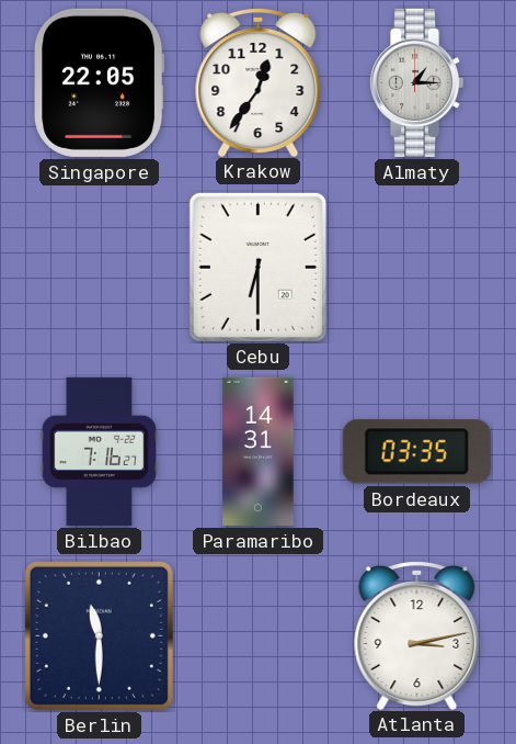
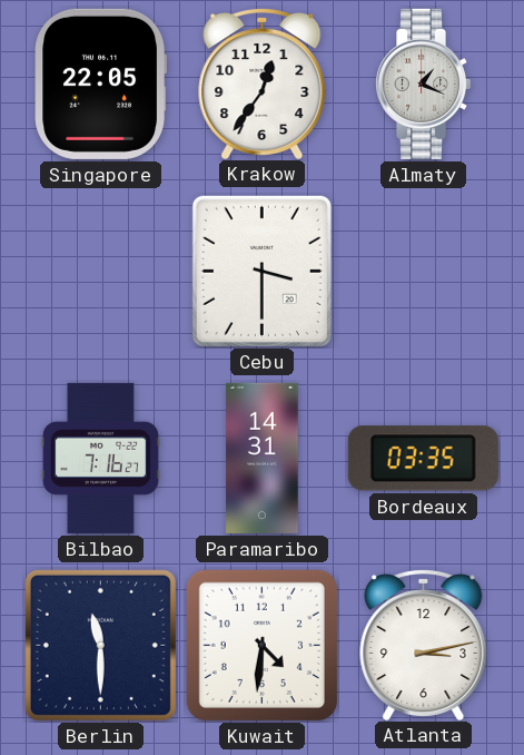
Almaty: 1:15 -> 1:19
Cebu: 6:30 -> 3:30
Kuwait: none -> 4:31
